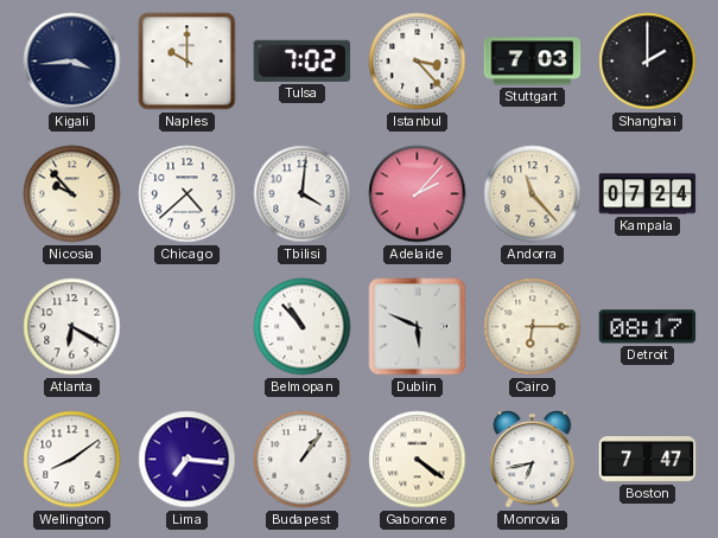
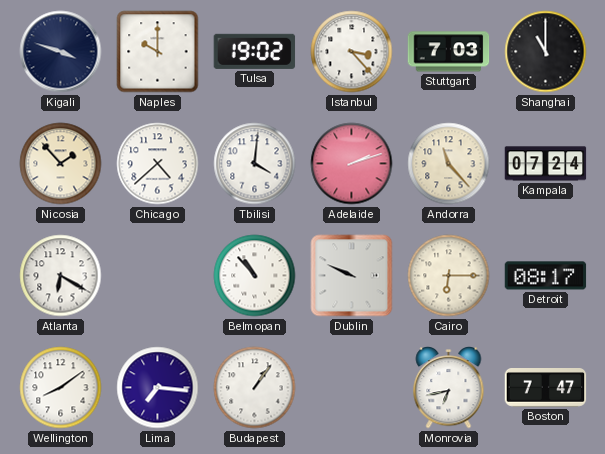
Kigali: 3:44 -> 3:48
Tulsa: 7:02 -> 19:02
Shanghai: 2:00 -> 11:00
Nicosia: 9:53 -> 1:53
Adelaide: 2:07 -> 2:12
Dublin: 5:49 -> 9:49
Gaborone: 4:21 -> none
